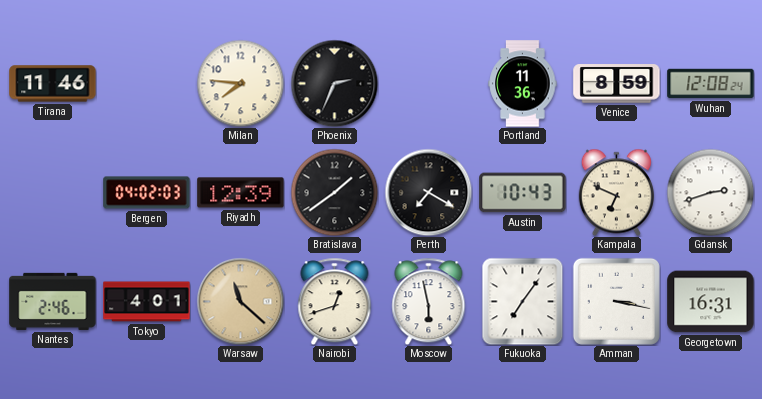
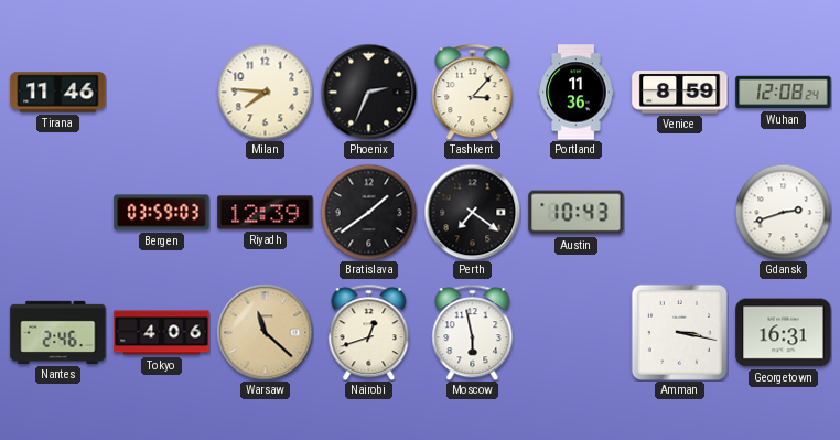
Tashkent: none -> 3:07
Bergen: 04:02 -> 03:59
Perth: 7:20 -> 7:21
Kampala: 6:49 -> none
Tokyo: 4:01 -> 4:06
Fukuoka: 7:06 -> none
